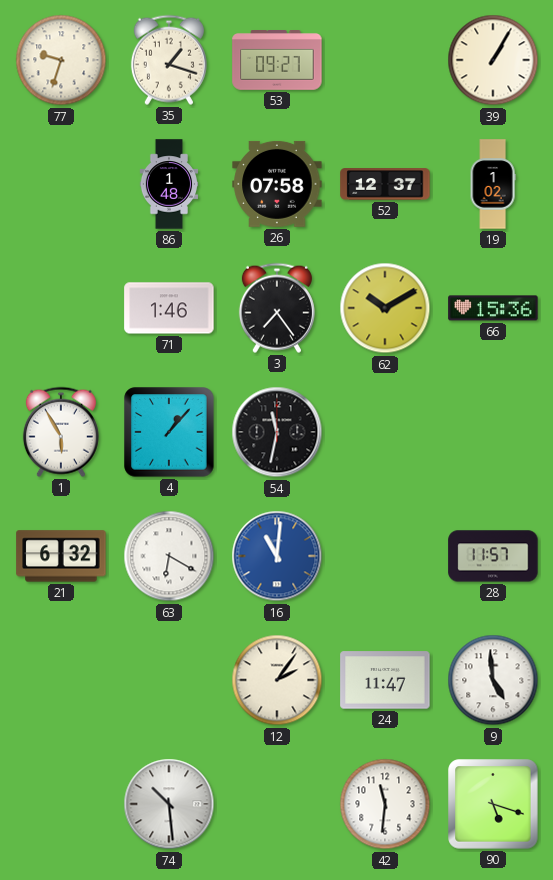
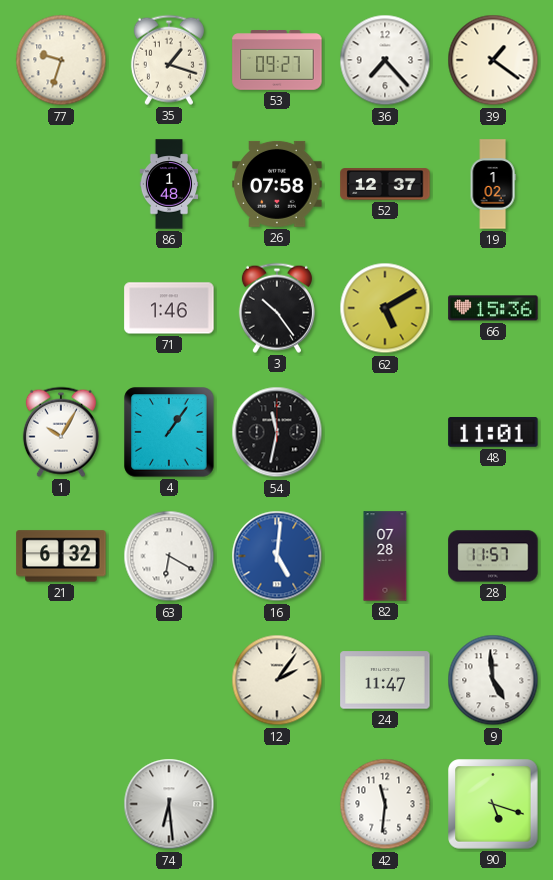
36: none -> 7:23
39: 1:05 -> 1:21
3: 7:24 -> 10:24
62: 10:10 -> 5:10
1: 5:55 -> 10:05
4: 1:07 -> 1:06
48: none -> 11:01
16: 11:01 -> 5:01
82: none -> 07:28
74: 10:29 -> 6:29
